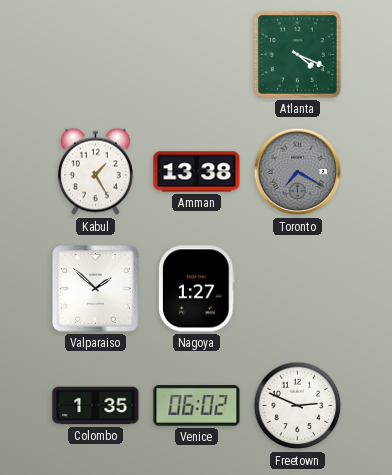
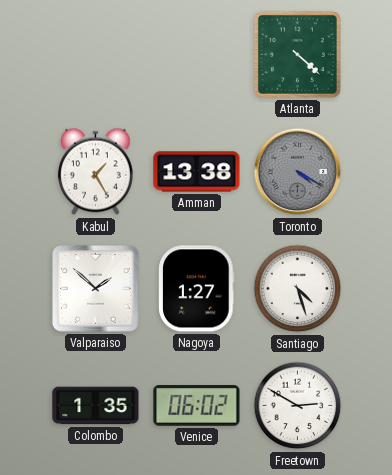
Atlanta: 4:19 -> 4:22
Toronto: 7:20 -> 4:20
Santiago: none -> 4:27
Freetown: 2:49 -> 2:50
